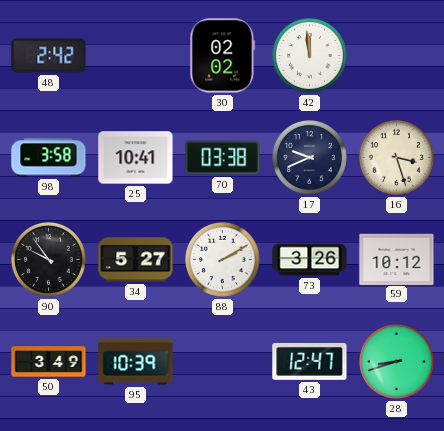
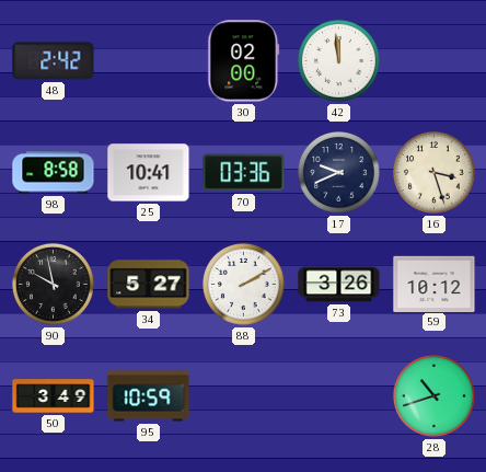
30: 02:02 -> 02:00
98: 3:58 -> 8:58
70: 03:38 -> 03:36
90: 9:54 -> 9:58
95: 10:39 -> 10:59
43: 12:47 -> none
28: 8:42 -> 10:42
